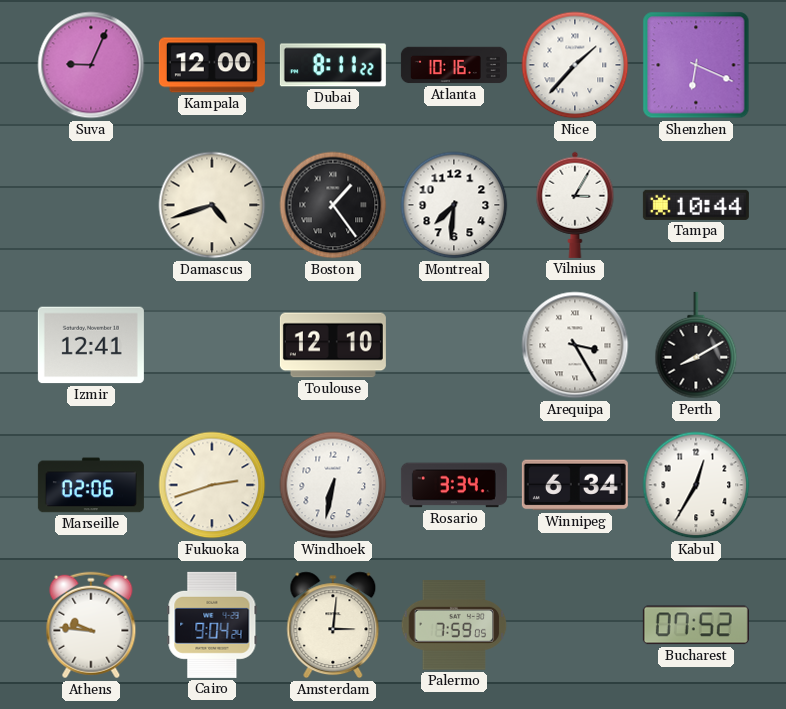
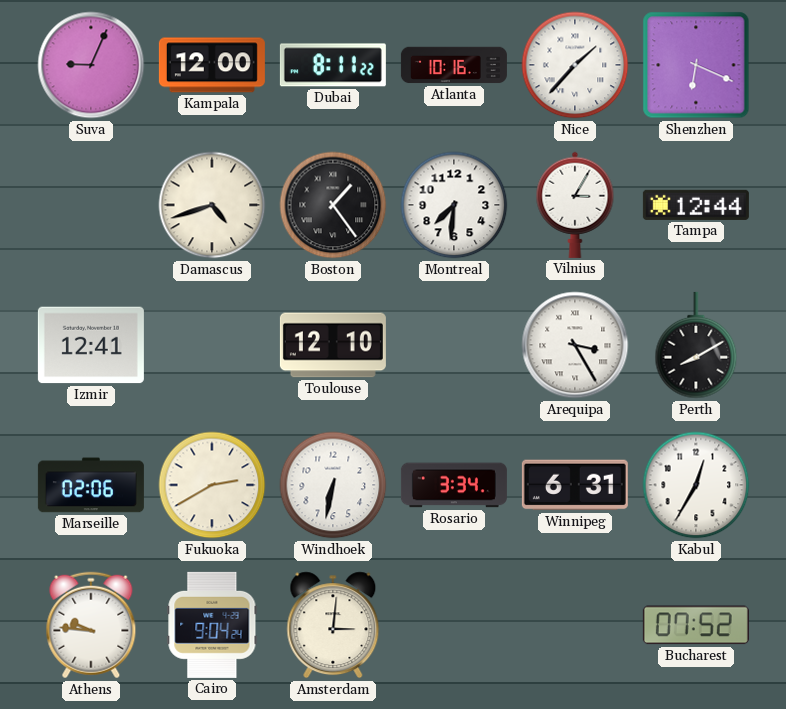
Tampa: 10:44 -> 12:44
Fukuoka: 2:42 -> 2:40
Winnipeg: 6:34 -> 6:31
Palermo: 7:59 -> none
